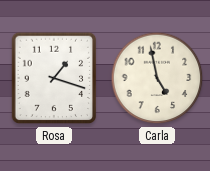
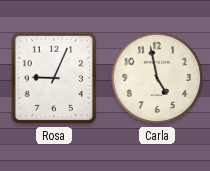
Rosa: 1:18 -> 9:04
